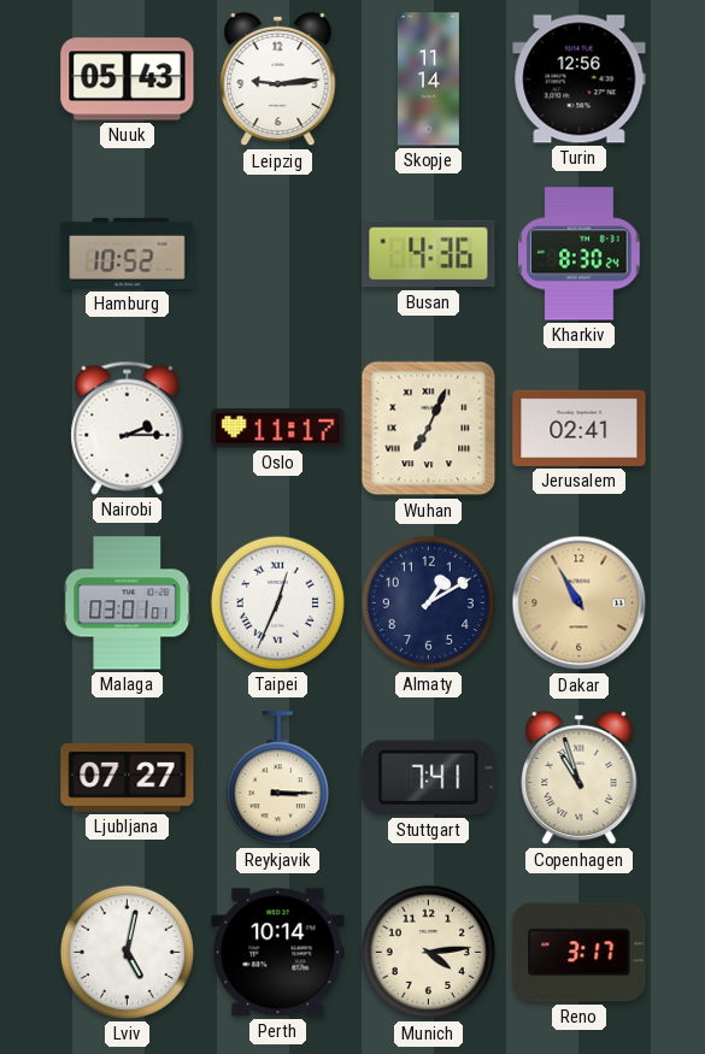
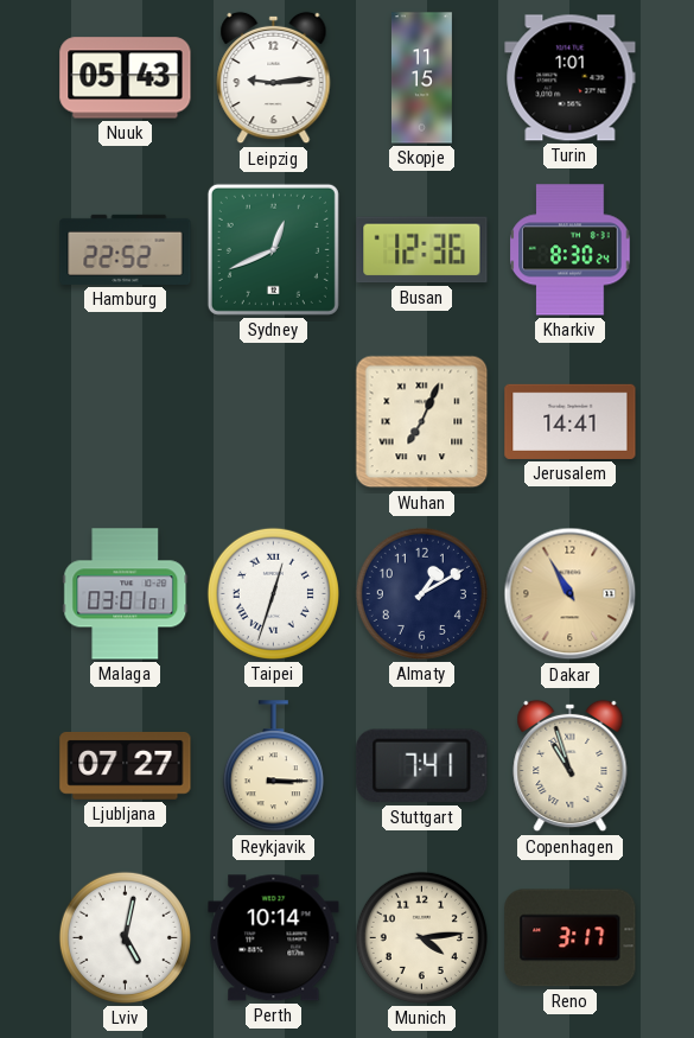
Skopje: 11:14 -> 11:15
Turin: 12:56 -> 1:01
Hamburg: 10:52 -> 22:52
Sydney: none -> 12:41
Busan: 4:36 -> 12:36
Nairobi: 2:15 -> none
Oslo: 11:17 -> none
Jerusalem: 02:41 -> 14:41
Taipei: 12:34 -> 12:33
